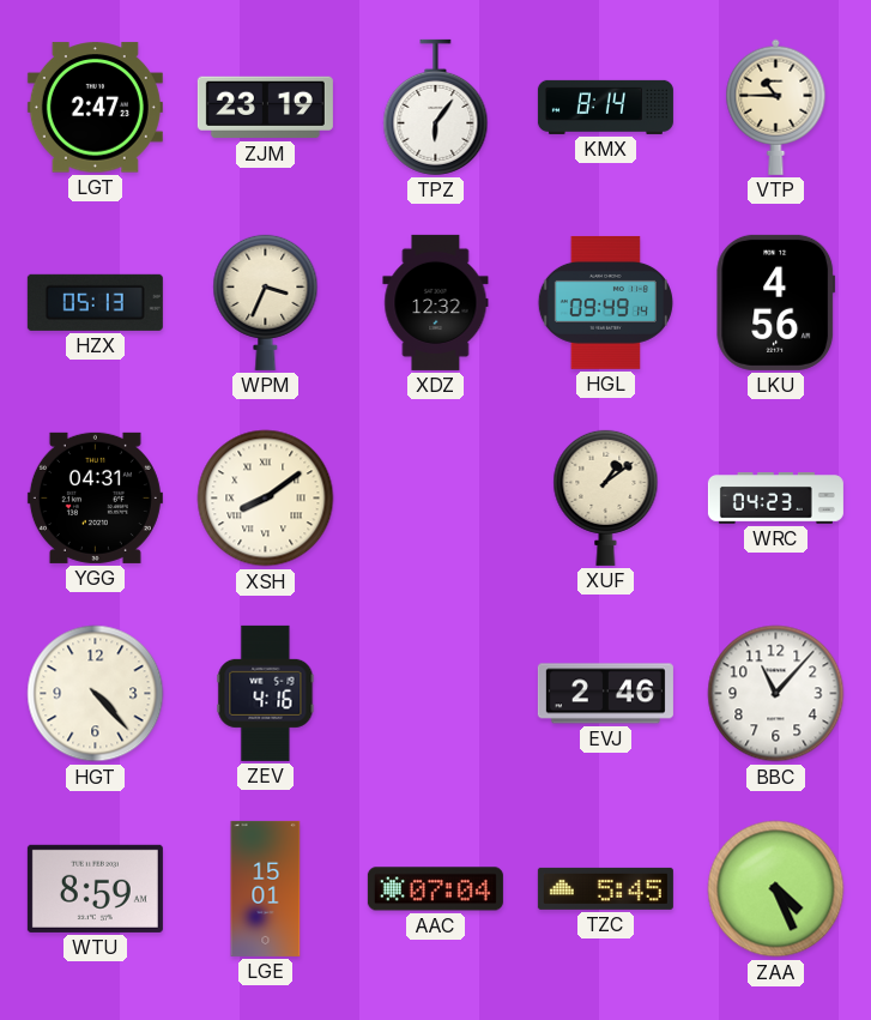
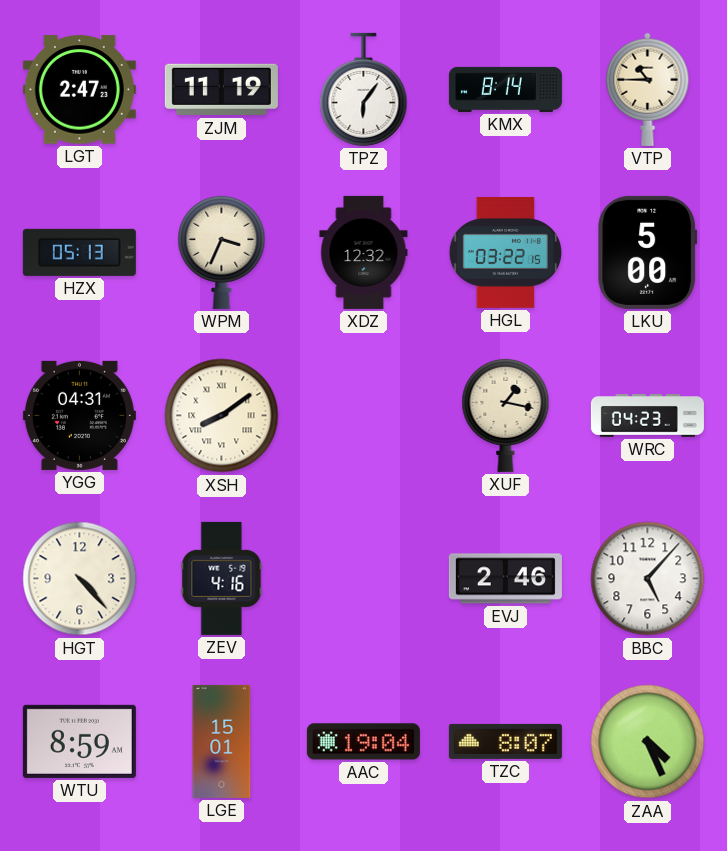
ZJM: 23:19 -> 11:19
HGL: 09:49 -> 03:22
LKU: 4:56 -> 5:00
XUF: 1:09 -> 1:17
BBC: 11:07 -> 5:07
AAC: 07:04 -> 19:04
TZC: 5:45 -> 8:07
